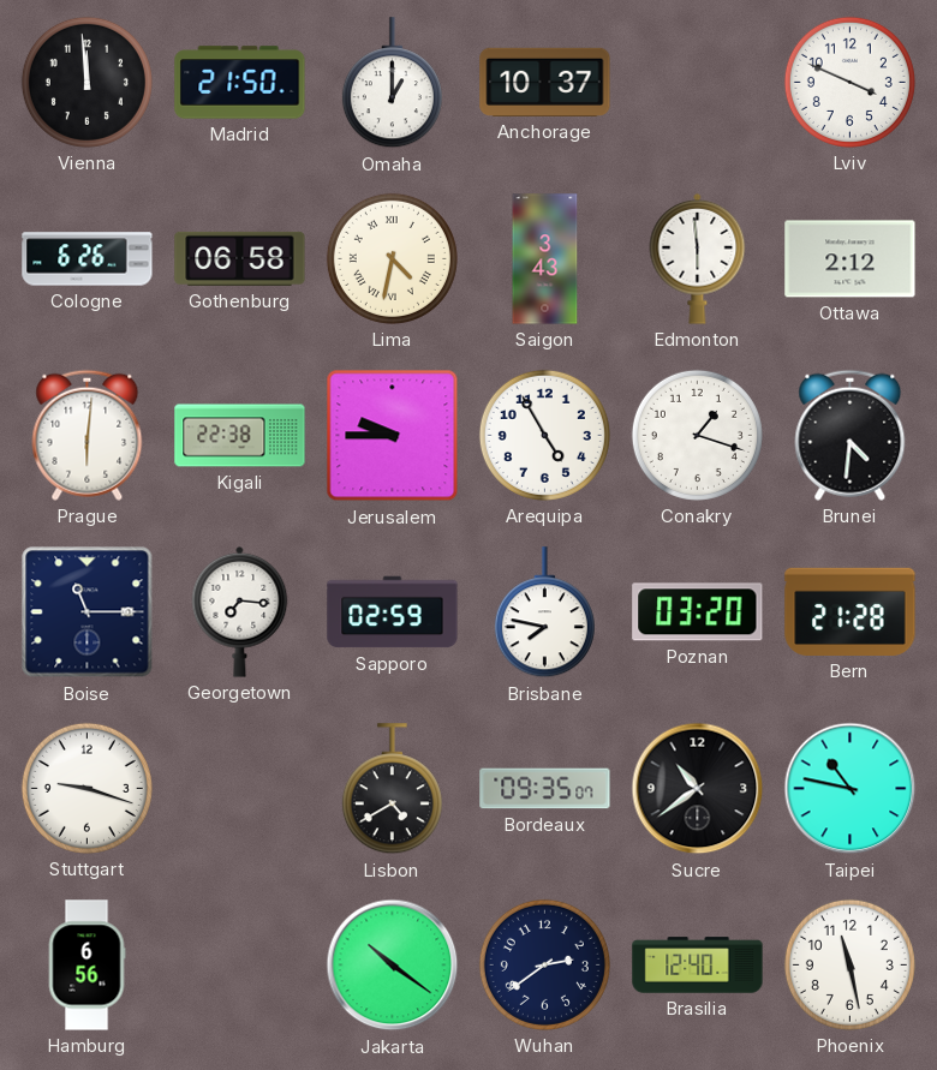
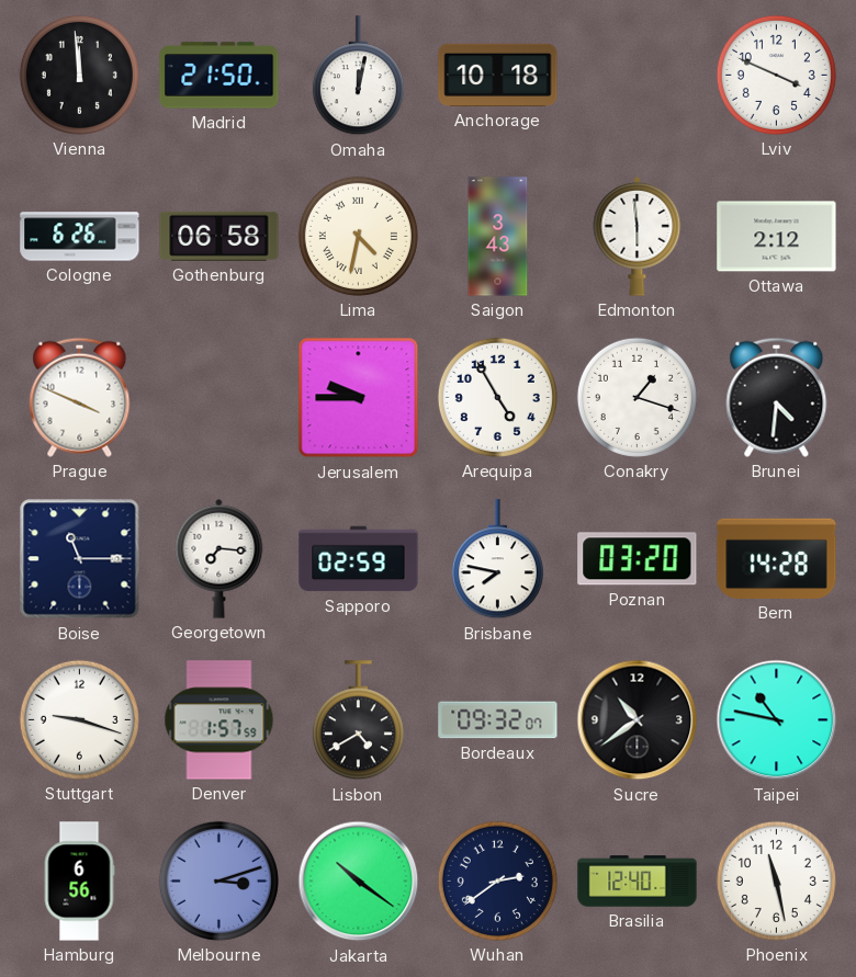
Omaha: 1:00 -> 12:02
Anchorage: 10:37 -> 10:18
Prague: 6:01 -> 3:49
Kigali: 22:38 -> none
Bern: 21:28 -> 14:28
Denver: none -> 1:57
Bordeaux: 09:35 -> 09:32
Melbourne: none -> 3:12
